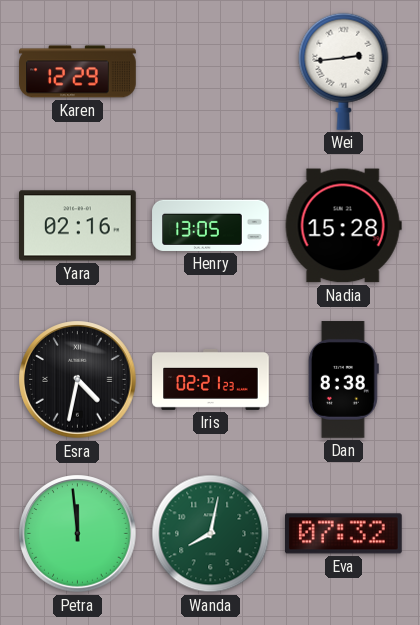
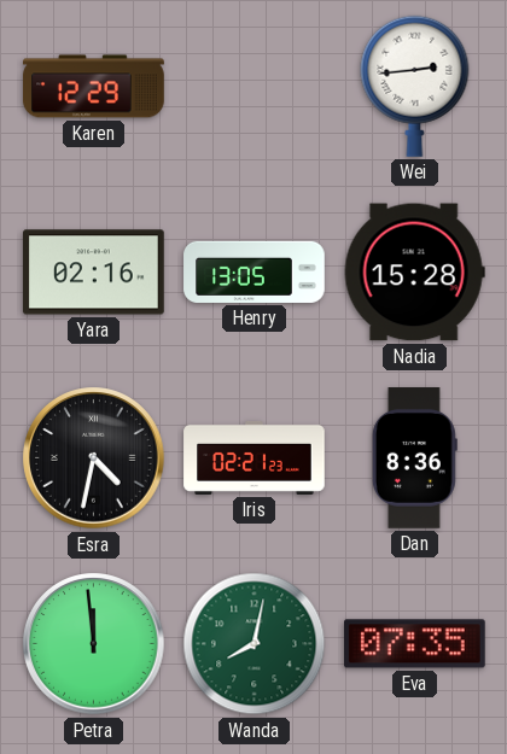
Dan: 8:38 -> 8:36
Eva: 07:32 -> 07:35
